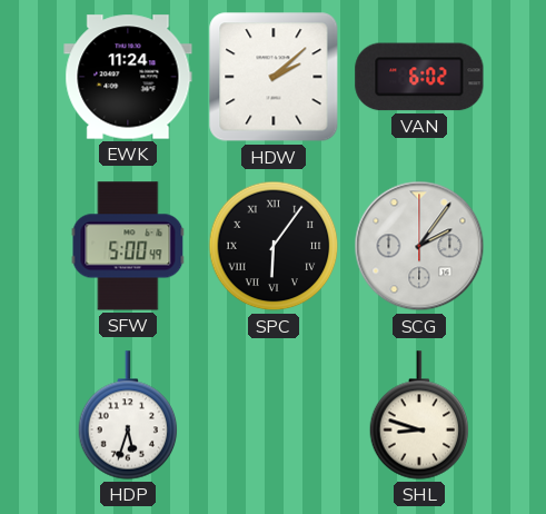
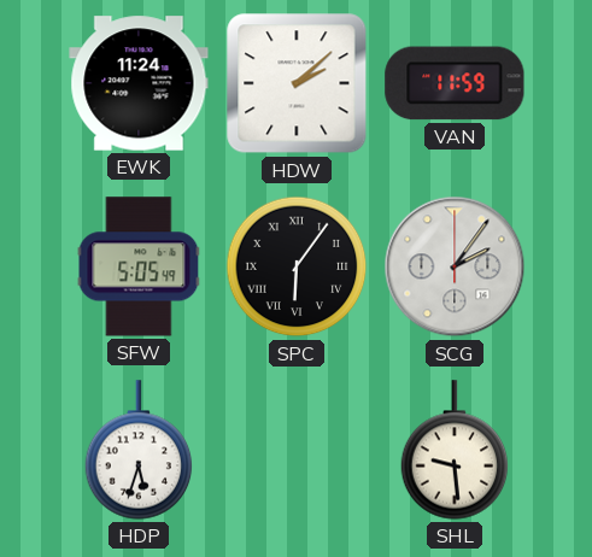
VAN: 6:02 -> 11:59
SFW: 5:00 -> 5:05
SHL: 8:48 -> 9:29
